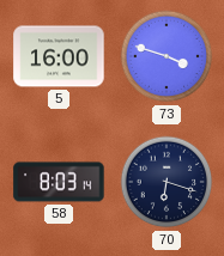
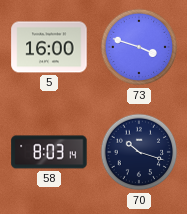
70: 6:18 -> 10:18
